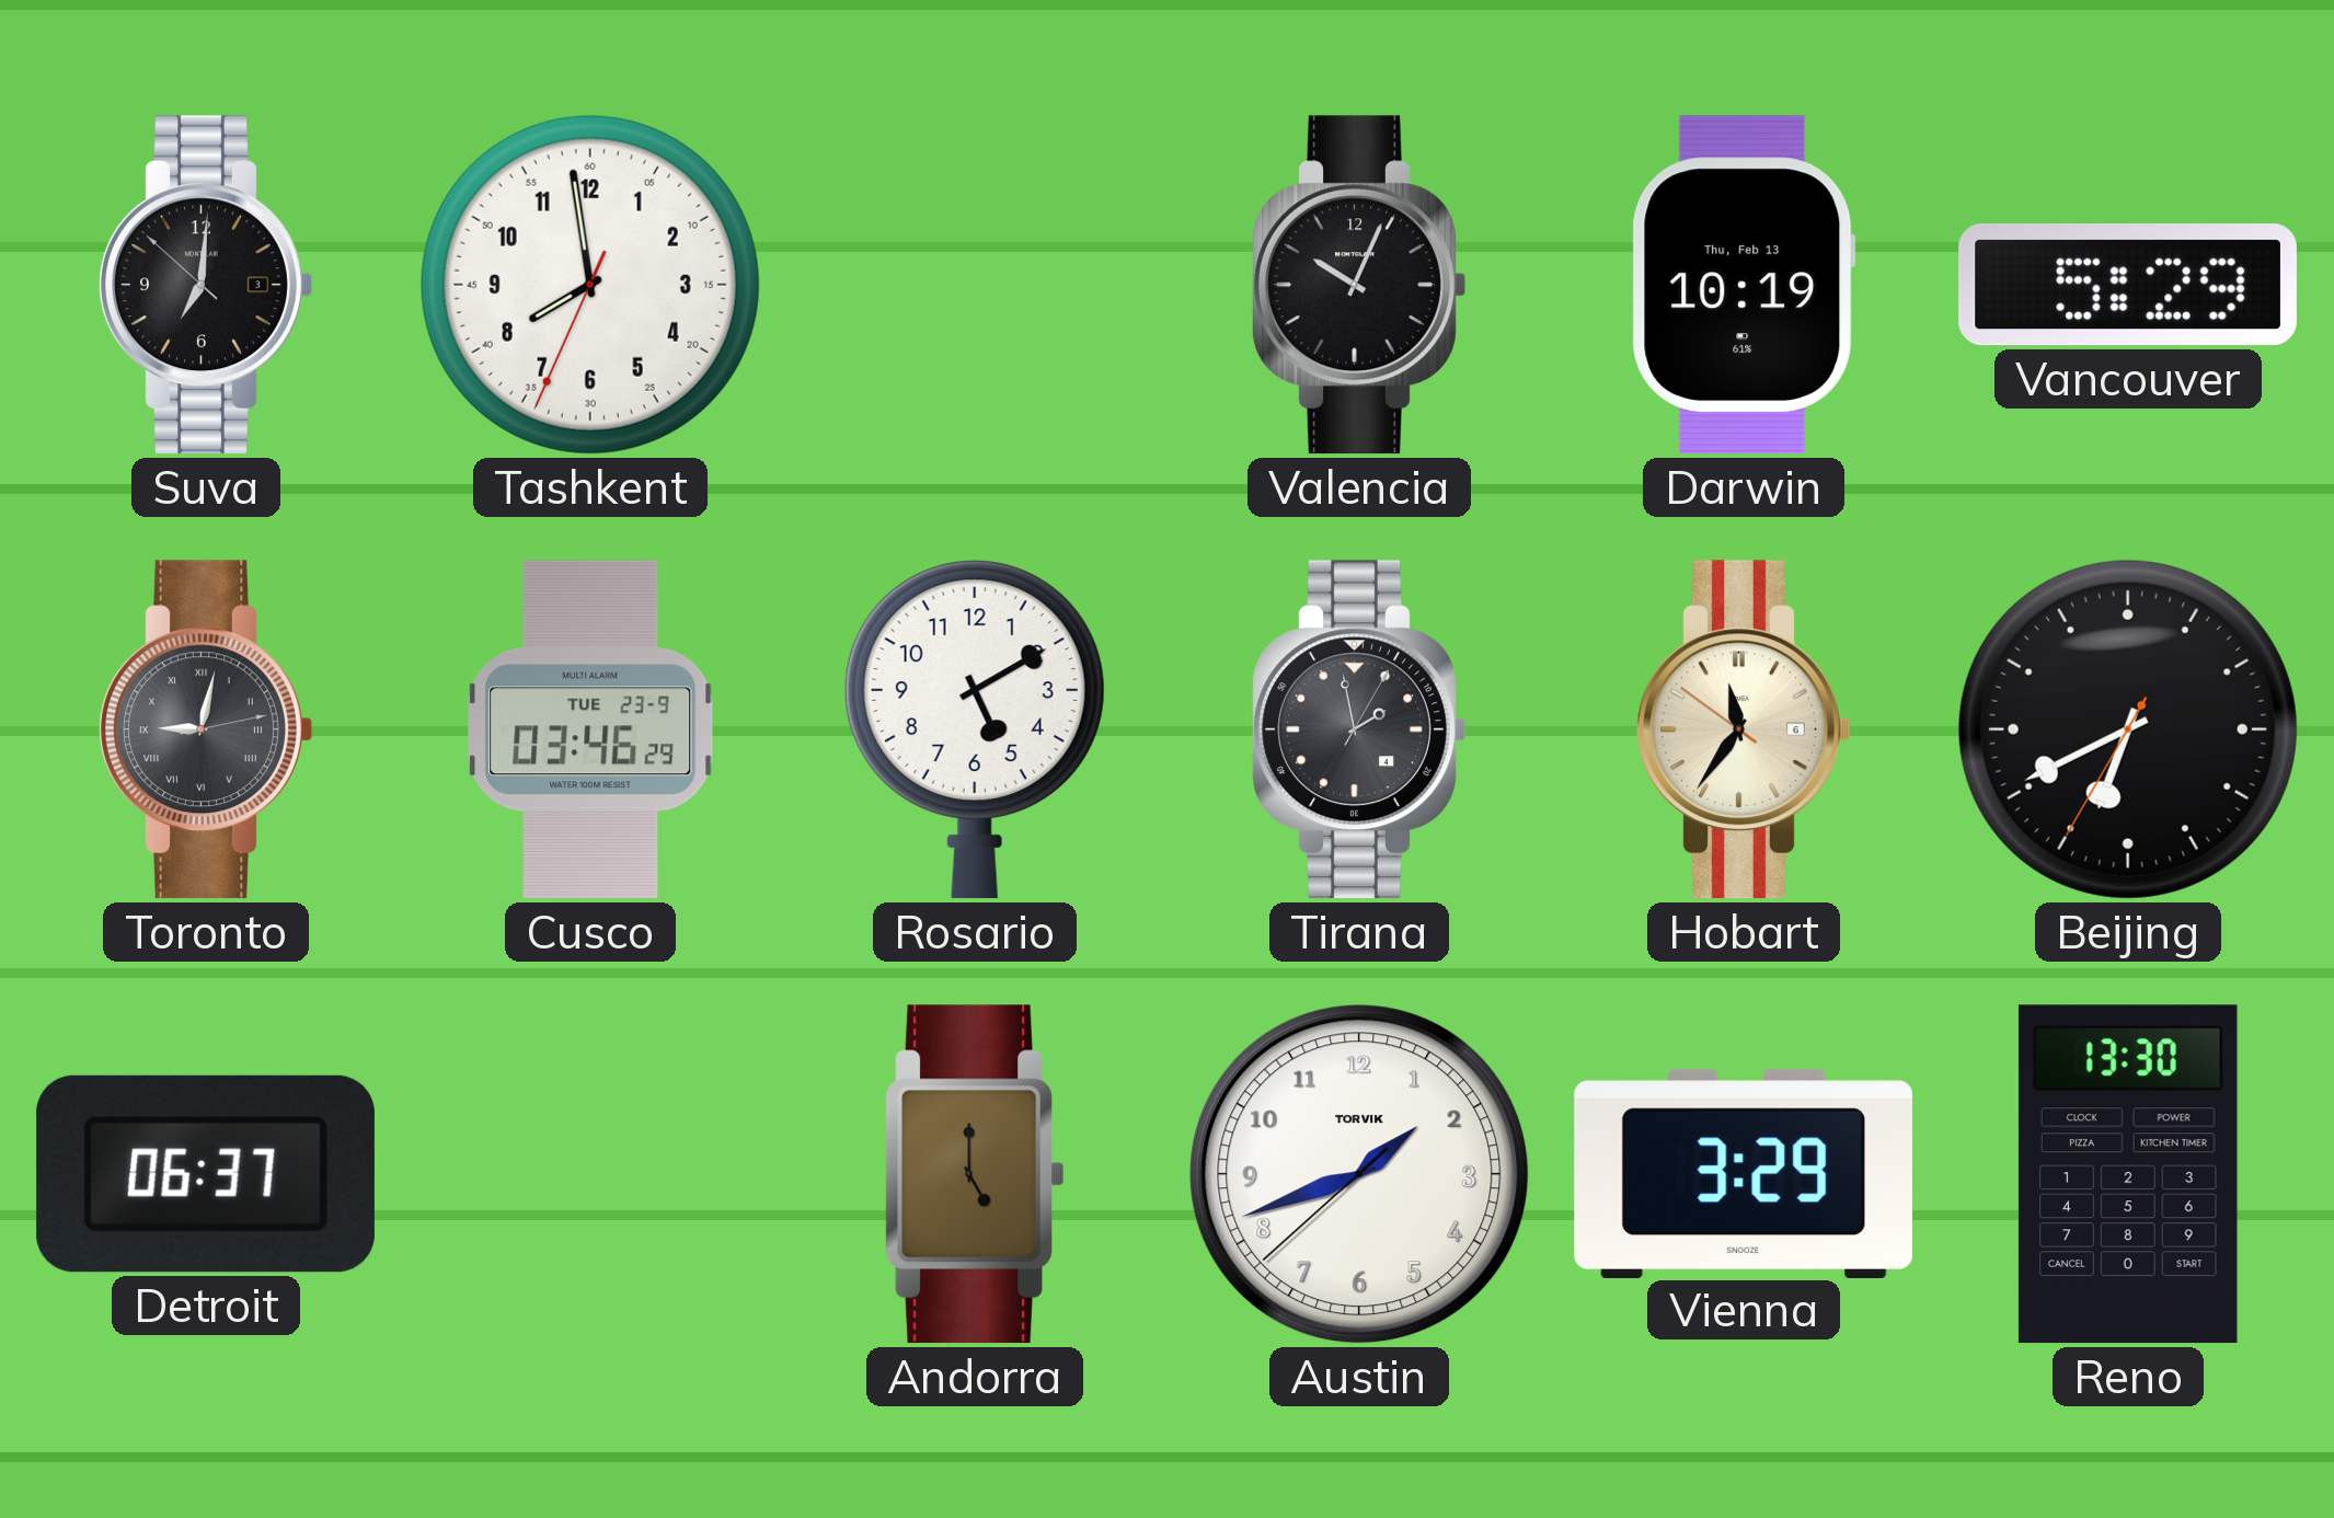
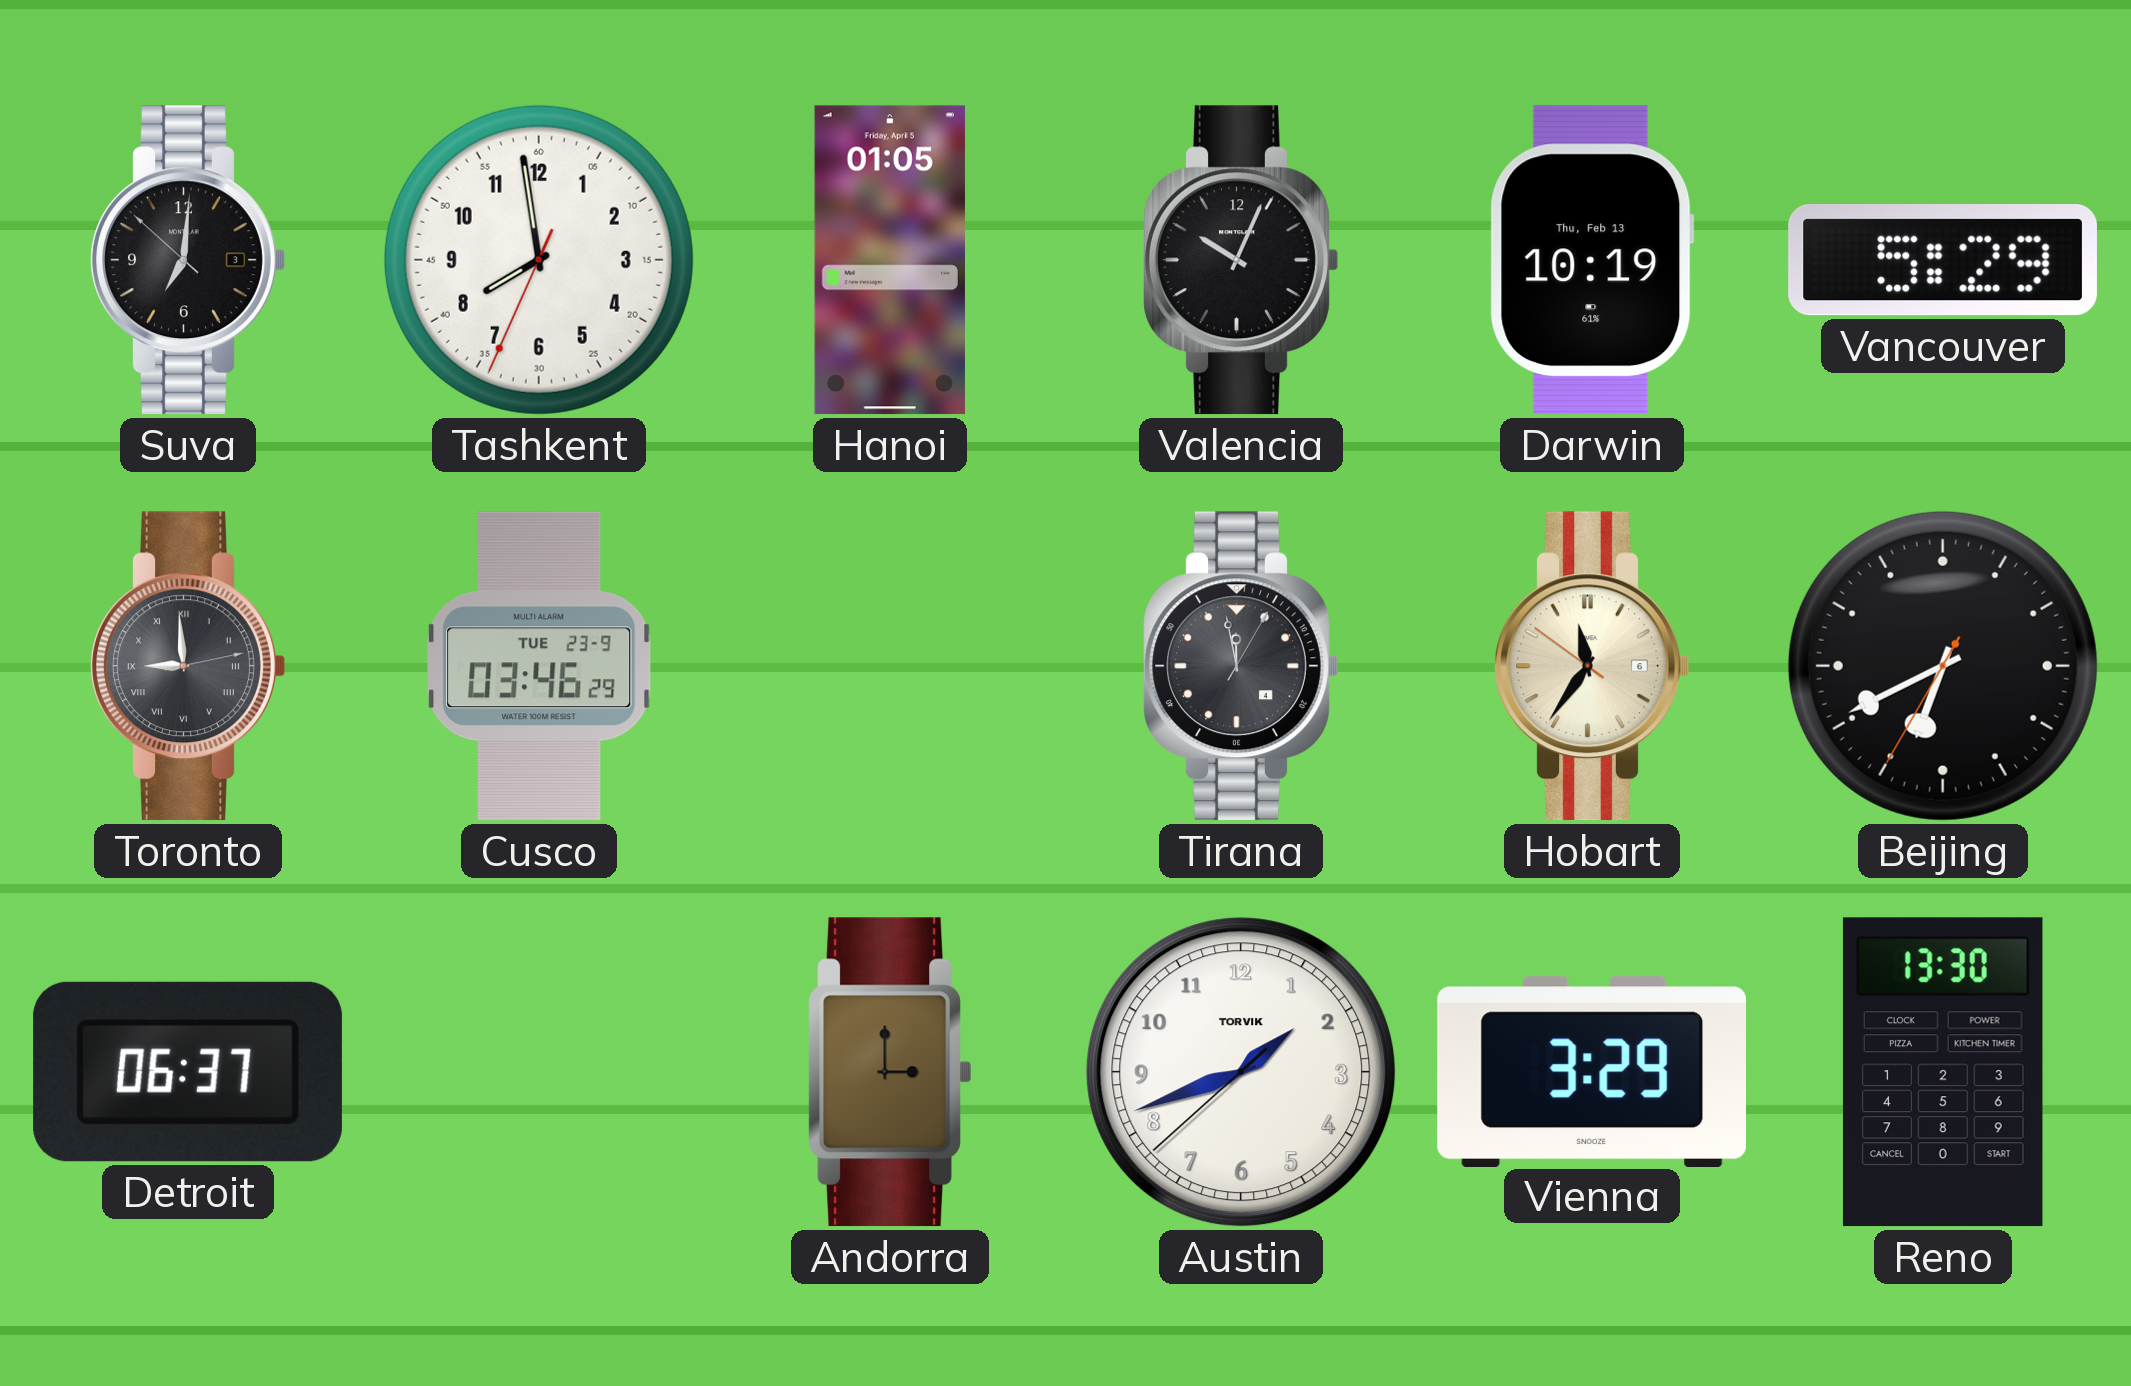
Hanoi: none -> 01:05
Toronto: 9:02 -> 8:59
Rosario: 5:10 -> none
Tirana: 1:58 -> 11:58
Andorra: 5:00 -> 3:00
